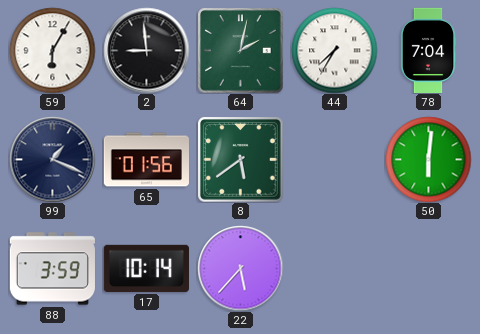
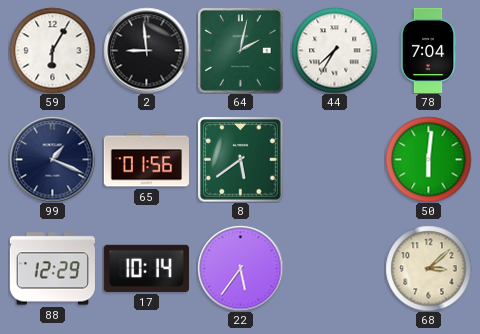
88: 3:59 -> 12:29
22: 5:37 -> 5:36
68: none -> 3:08
